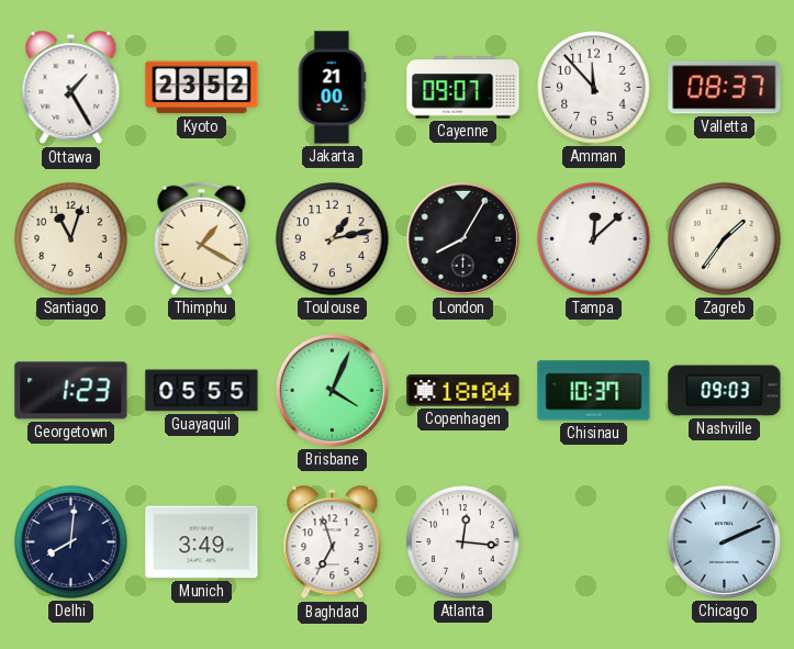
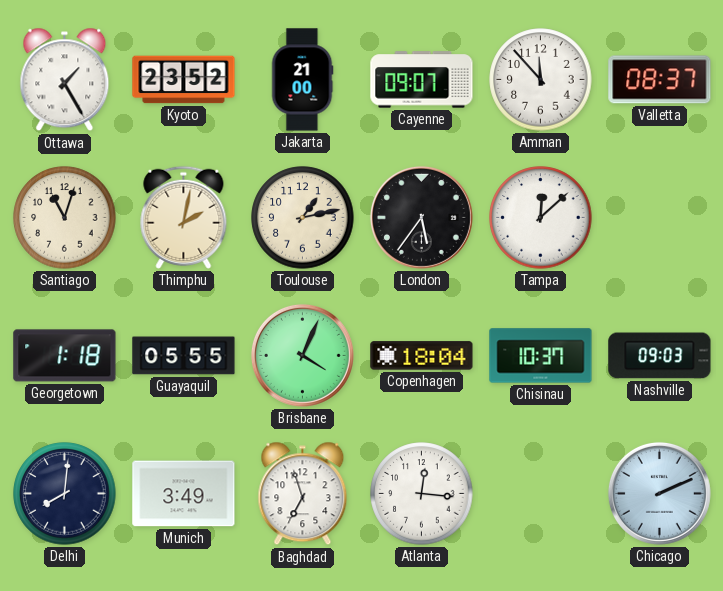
Thimphu: 1:20 -> 2:02
London: 8:05 -> 5:36
Zagreb: 1:36 -> none
Georgetown: 1:23 -> 1:18
